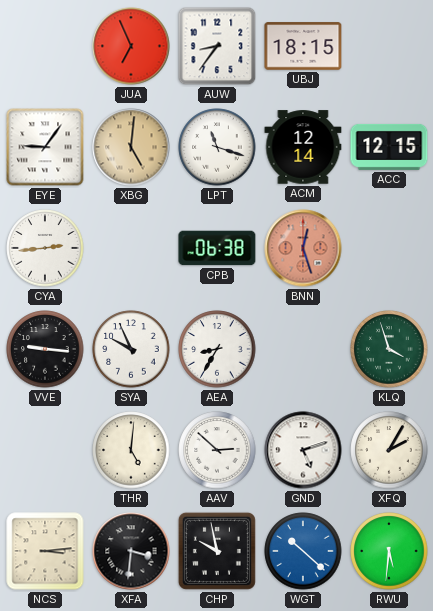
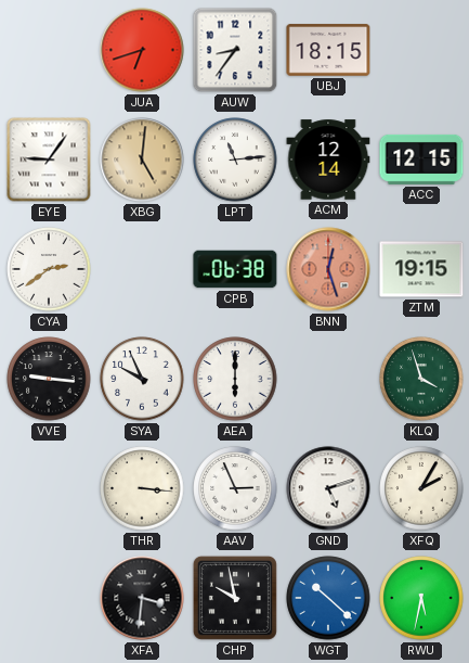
JUA: 6:56 -> 6:42
LPT: 11:18 -> 11:14
CYA: 2:44 -> 2:39
ZTM: none -> 19:15
AEA: 8:35 -> 6:00
THR: 5:01 -> 3:16
AAV: 2:52 -> 2:56
NCS: 3:14 -> none
RWU: 5:31 -> 5:32
